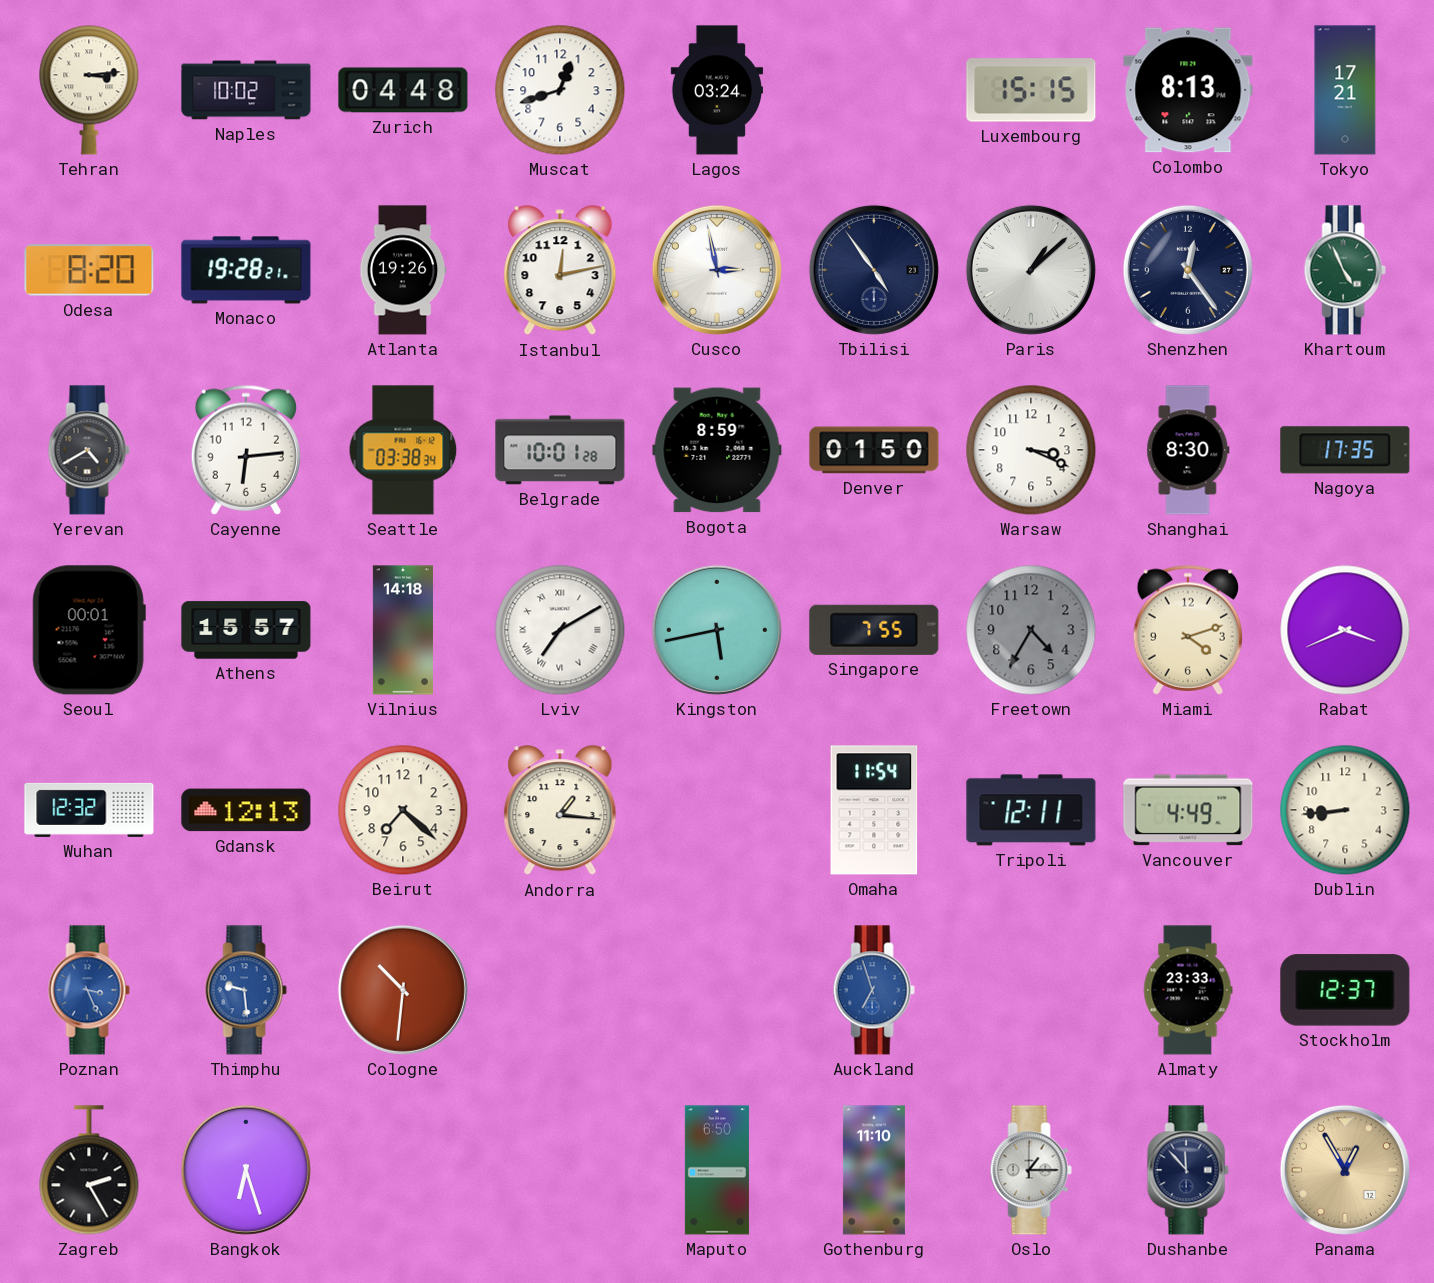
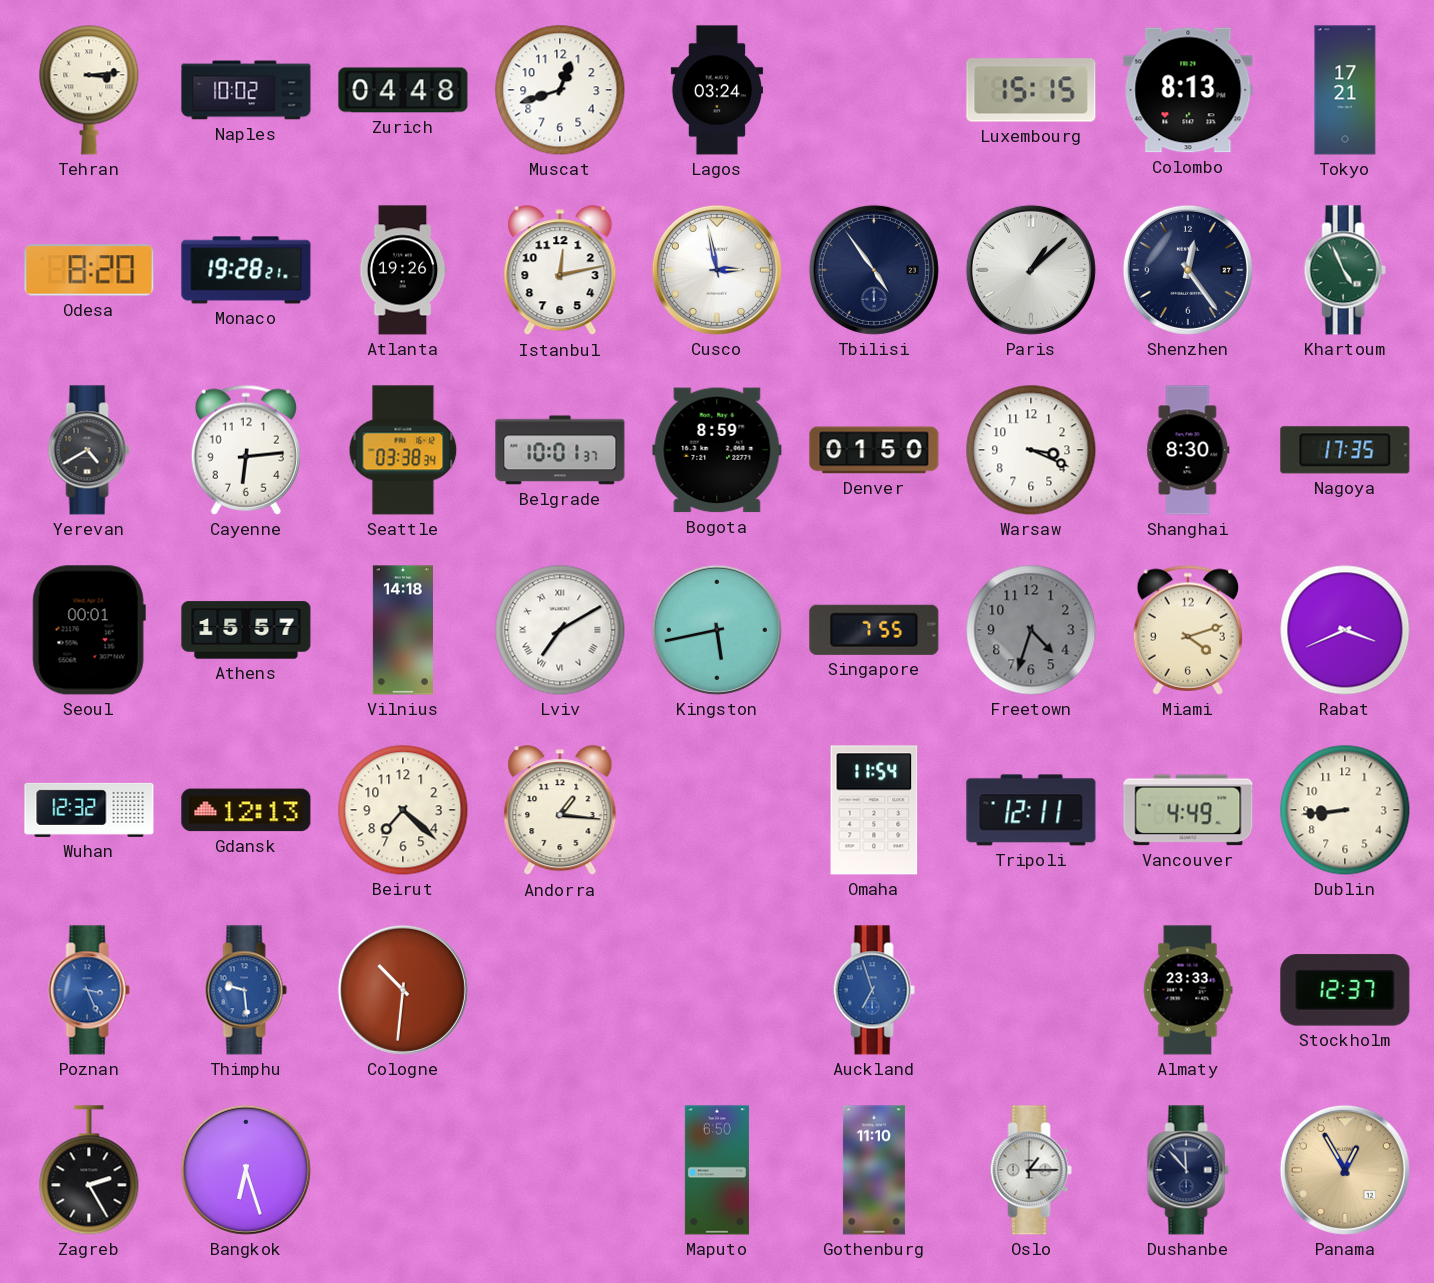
Belgrade: 10:01:28 -> 10:01:37
Freetown: 4:35 -> 4:33
